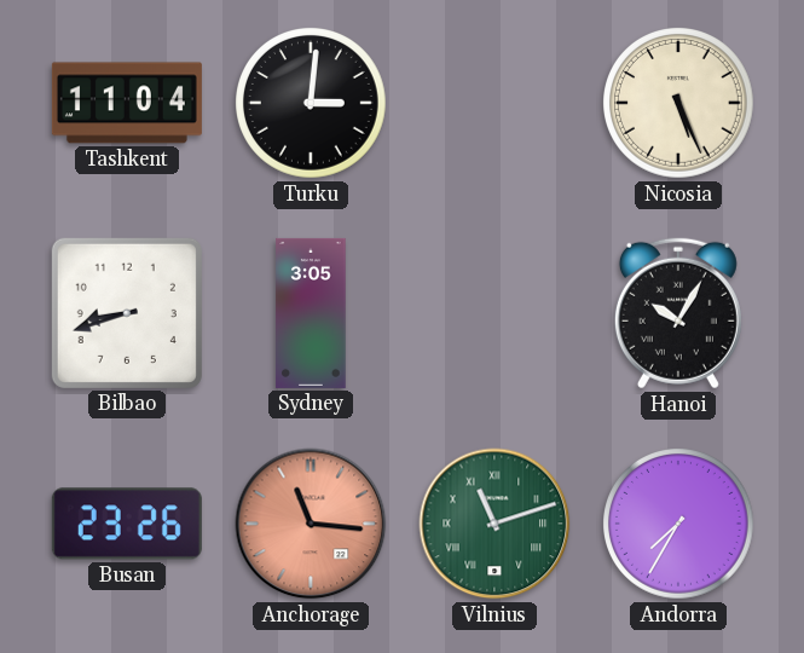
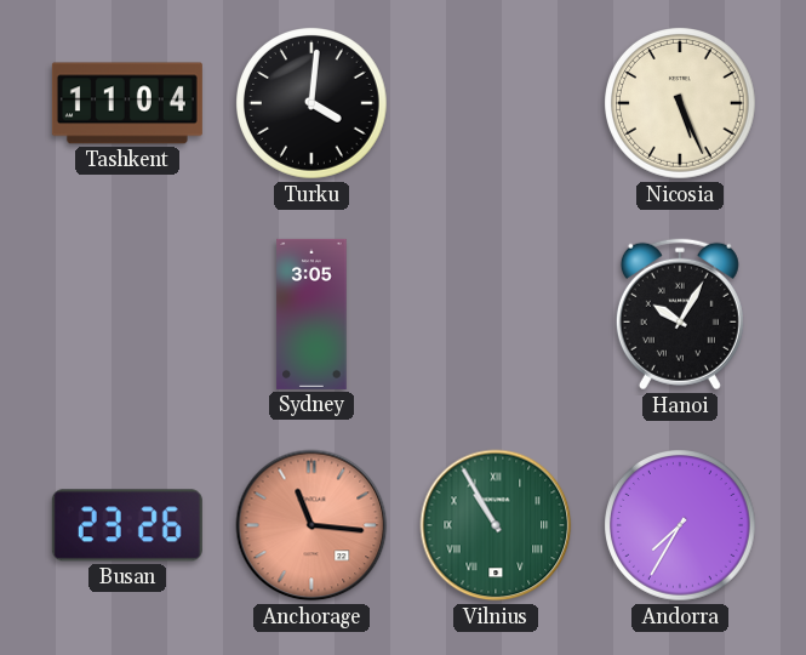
Turku: 3:01 -> 4:01
Bilbao: 8:42 -> none
Vilnius: 11:12 -> 10:55
